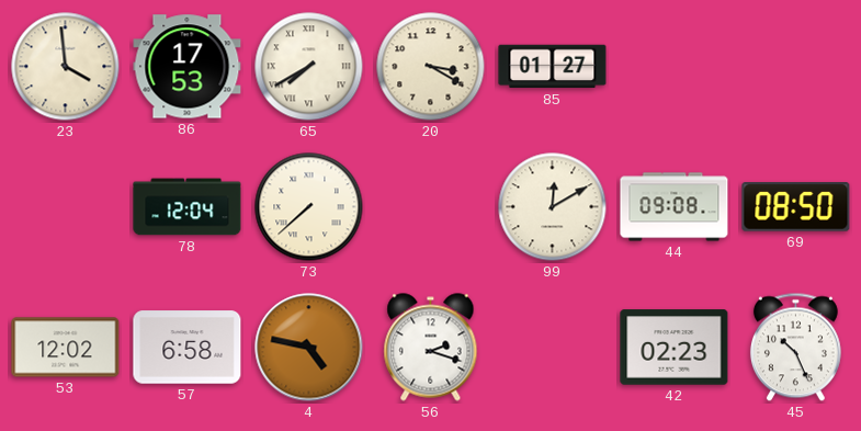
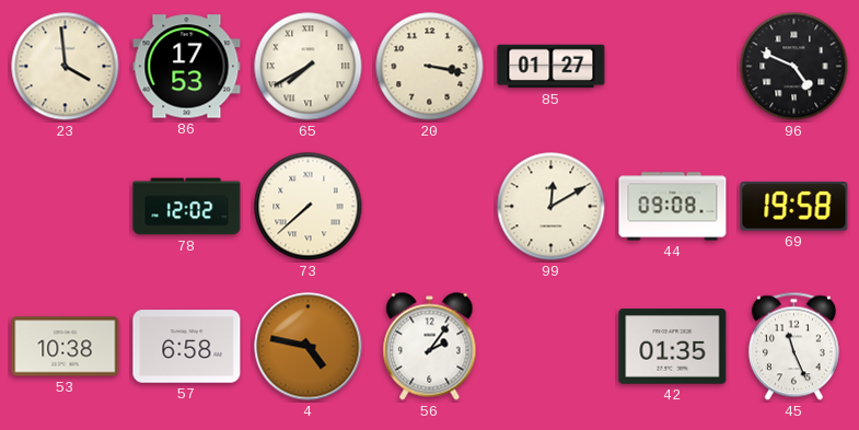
20: 3:20 -> 3:17
96: none -> 4:49
78: 12:04 -> 12:02
69: 08:50 -> 19:58
53: 12:02 -> 10:38
56: 2:18 -> 2:06
42: 02:23 -> 01:35
45: 10:26 -> 11:26
